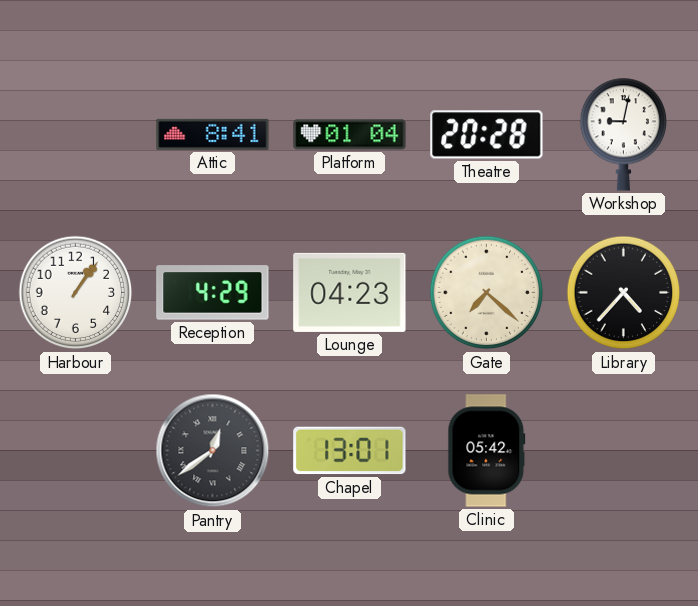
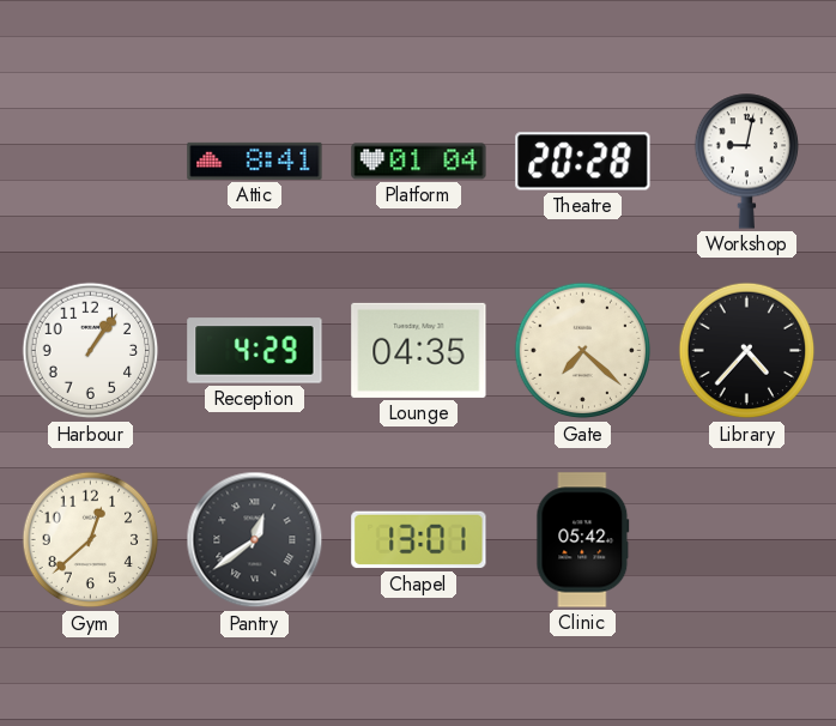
Lounge: 04:23 -> 04:35
Gym: none -> 12:38
